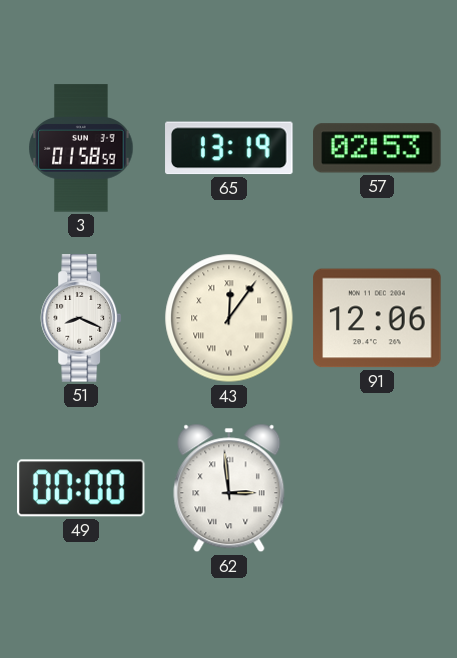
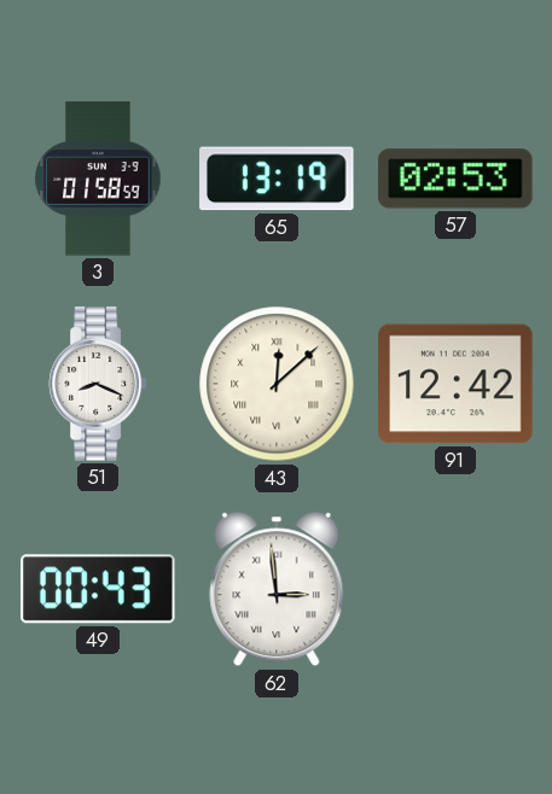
43: 12:06 -> 12:08
91: 12:06 -> 12:42
49: 00:00 -> 00:43
